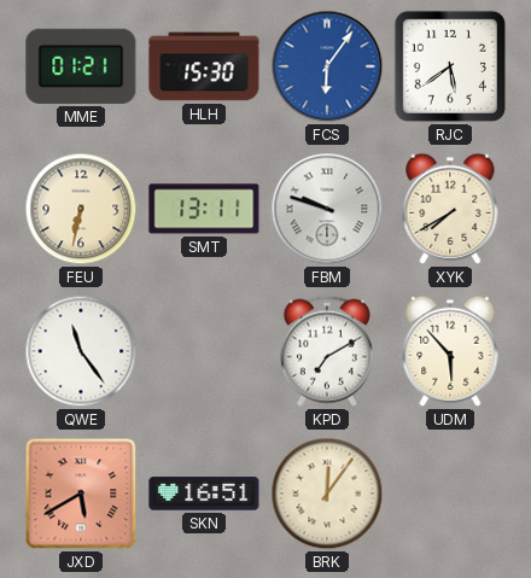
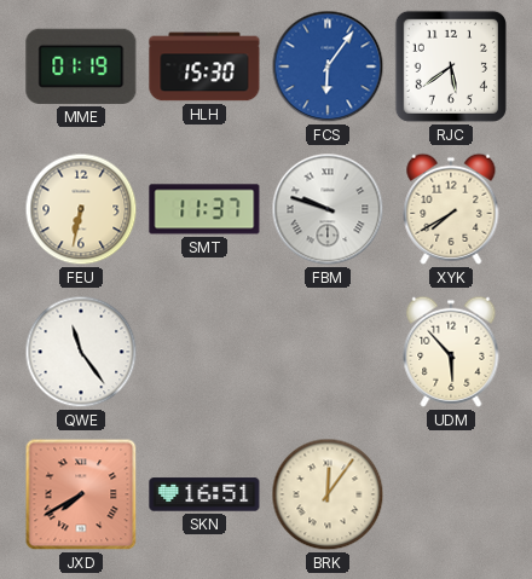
MME: 01:21 -> 01:19
SMT: 13:11 -> 11:37
KPD: 7:10 -> none
JXD: 5:40 -> 7:40
